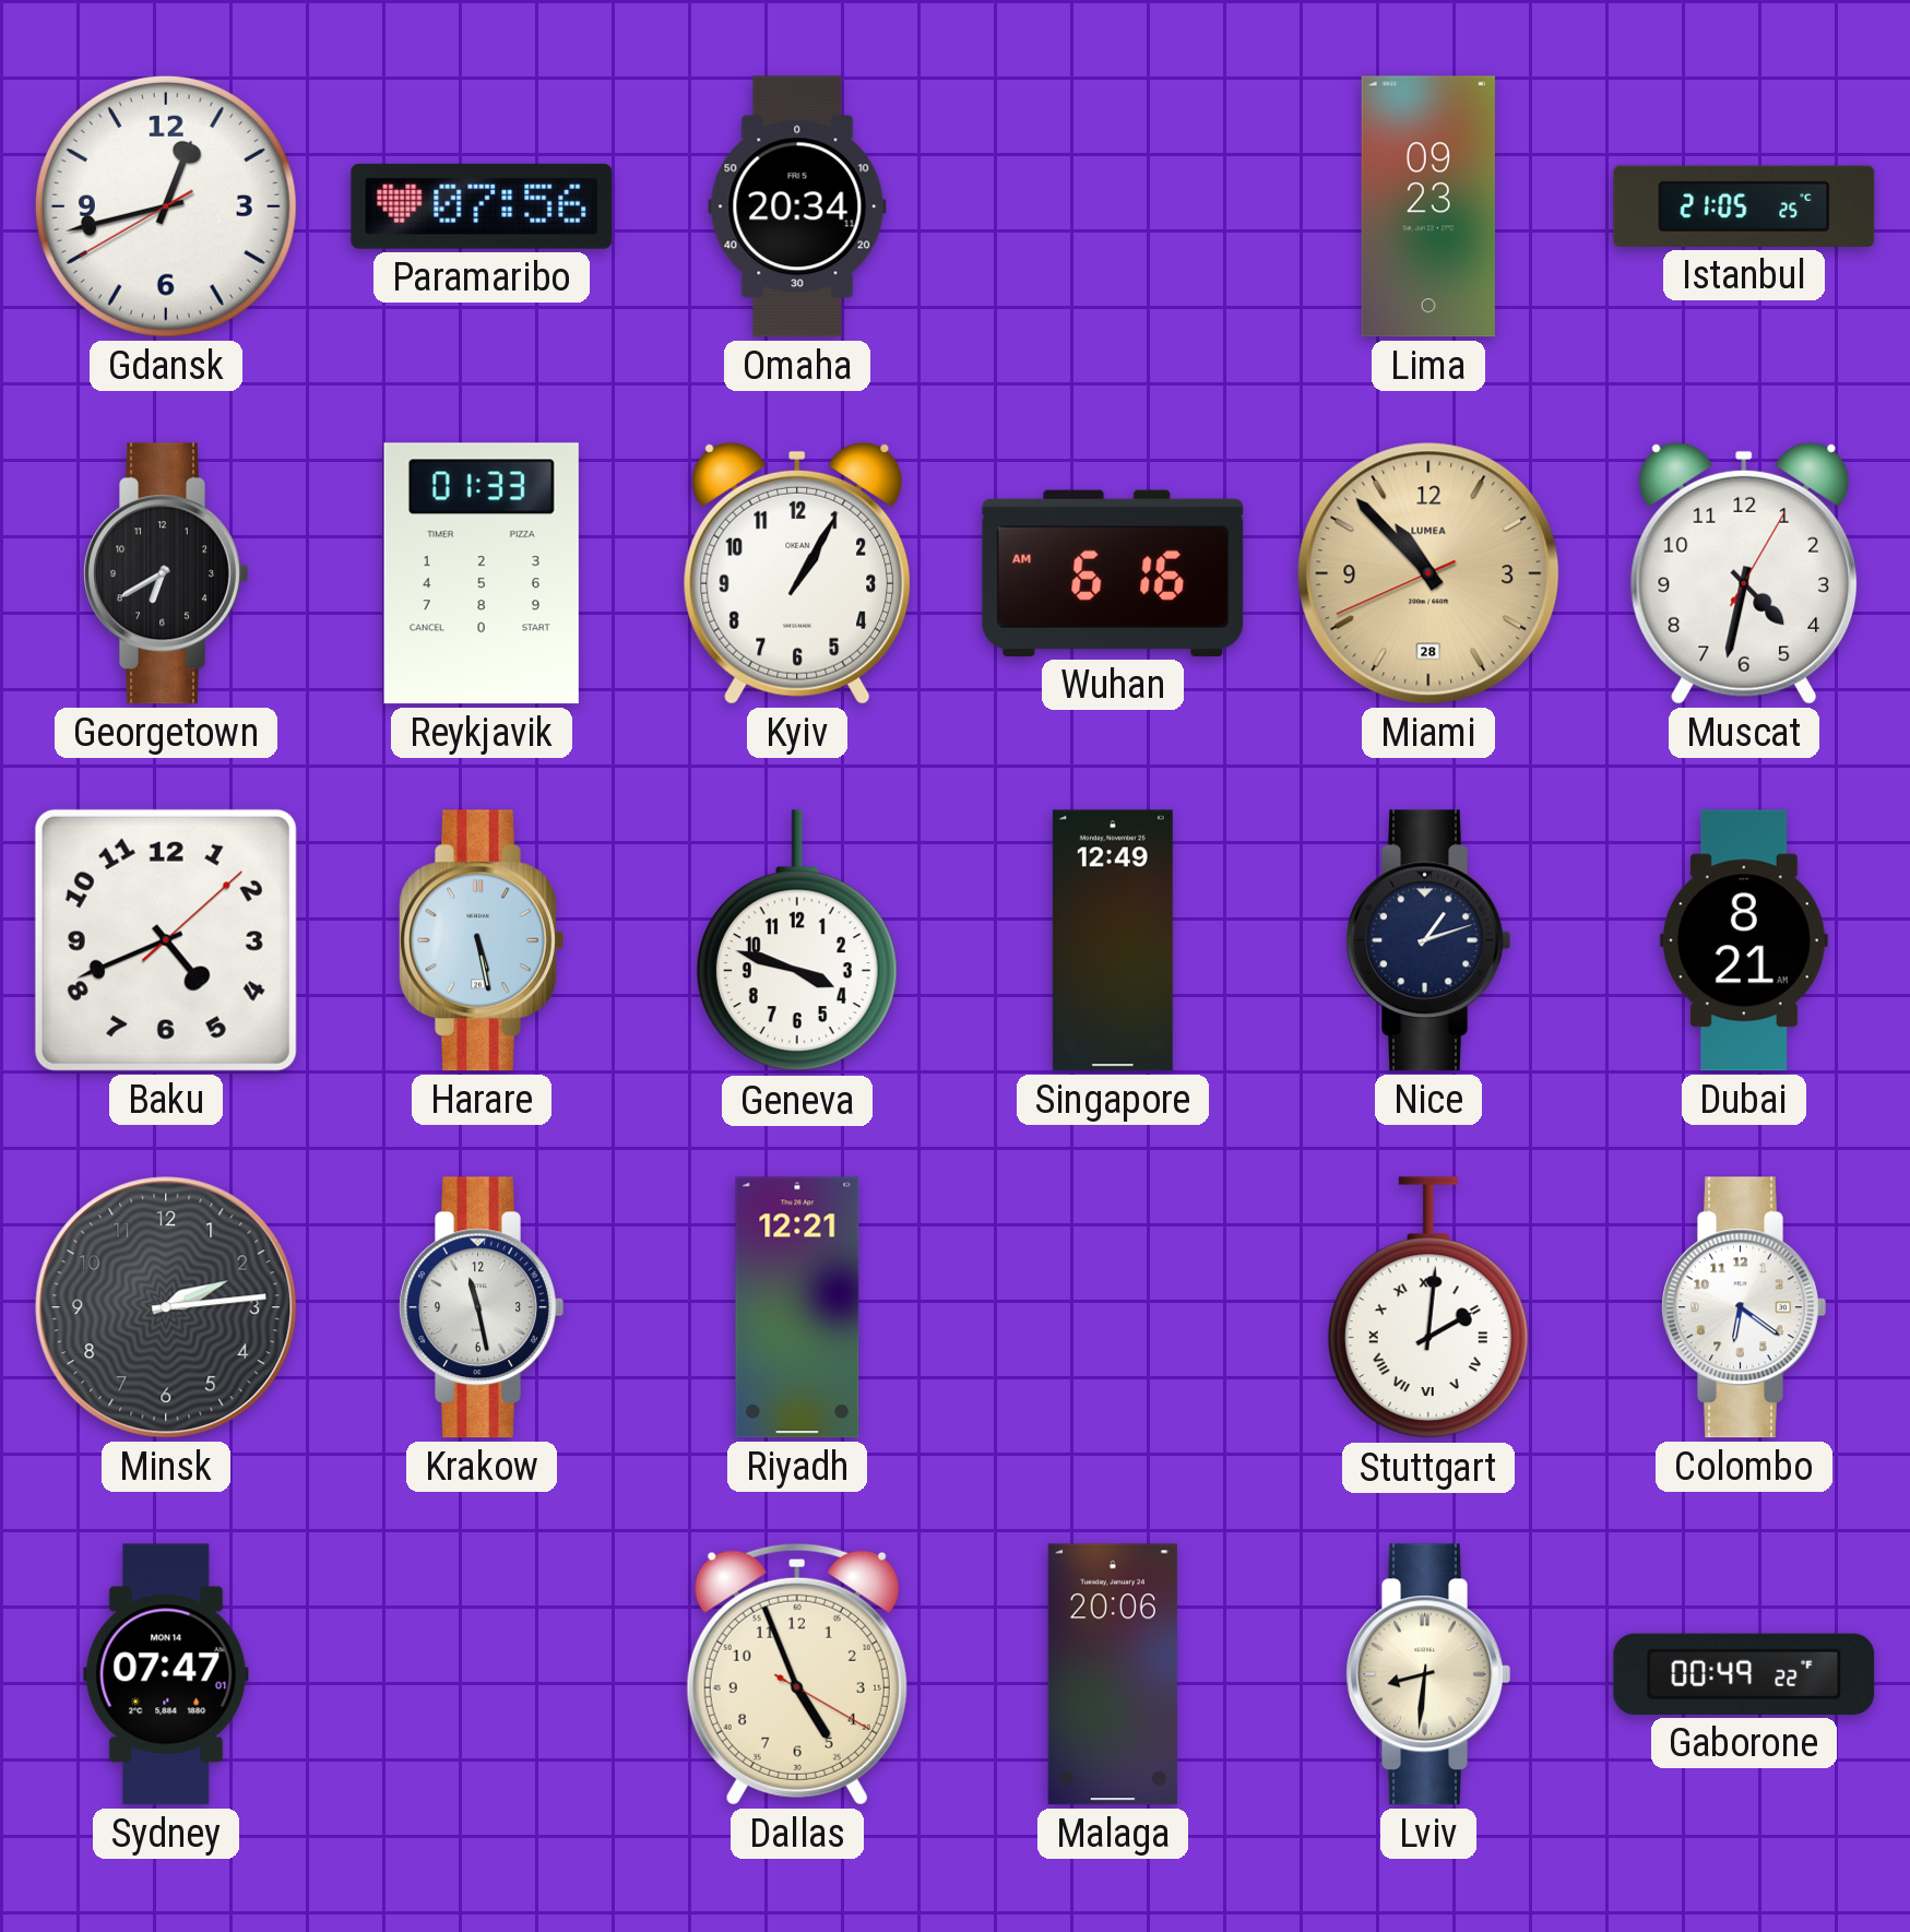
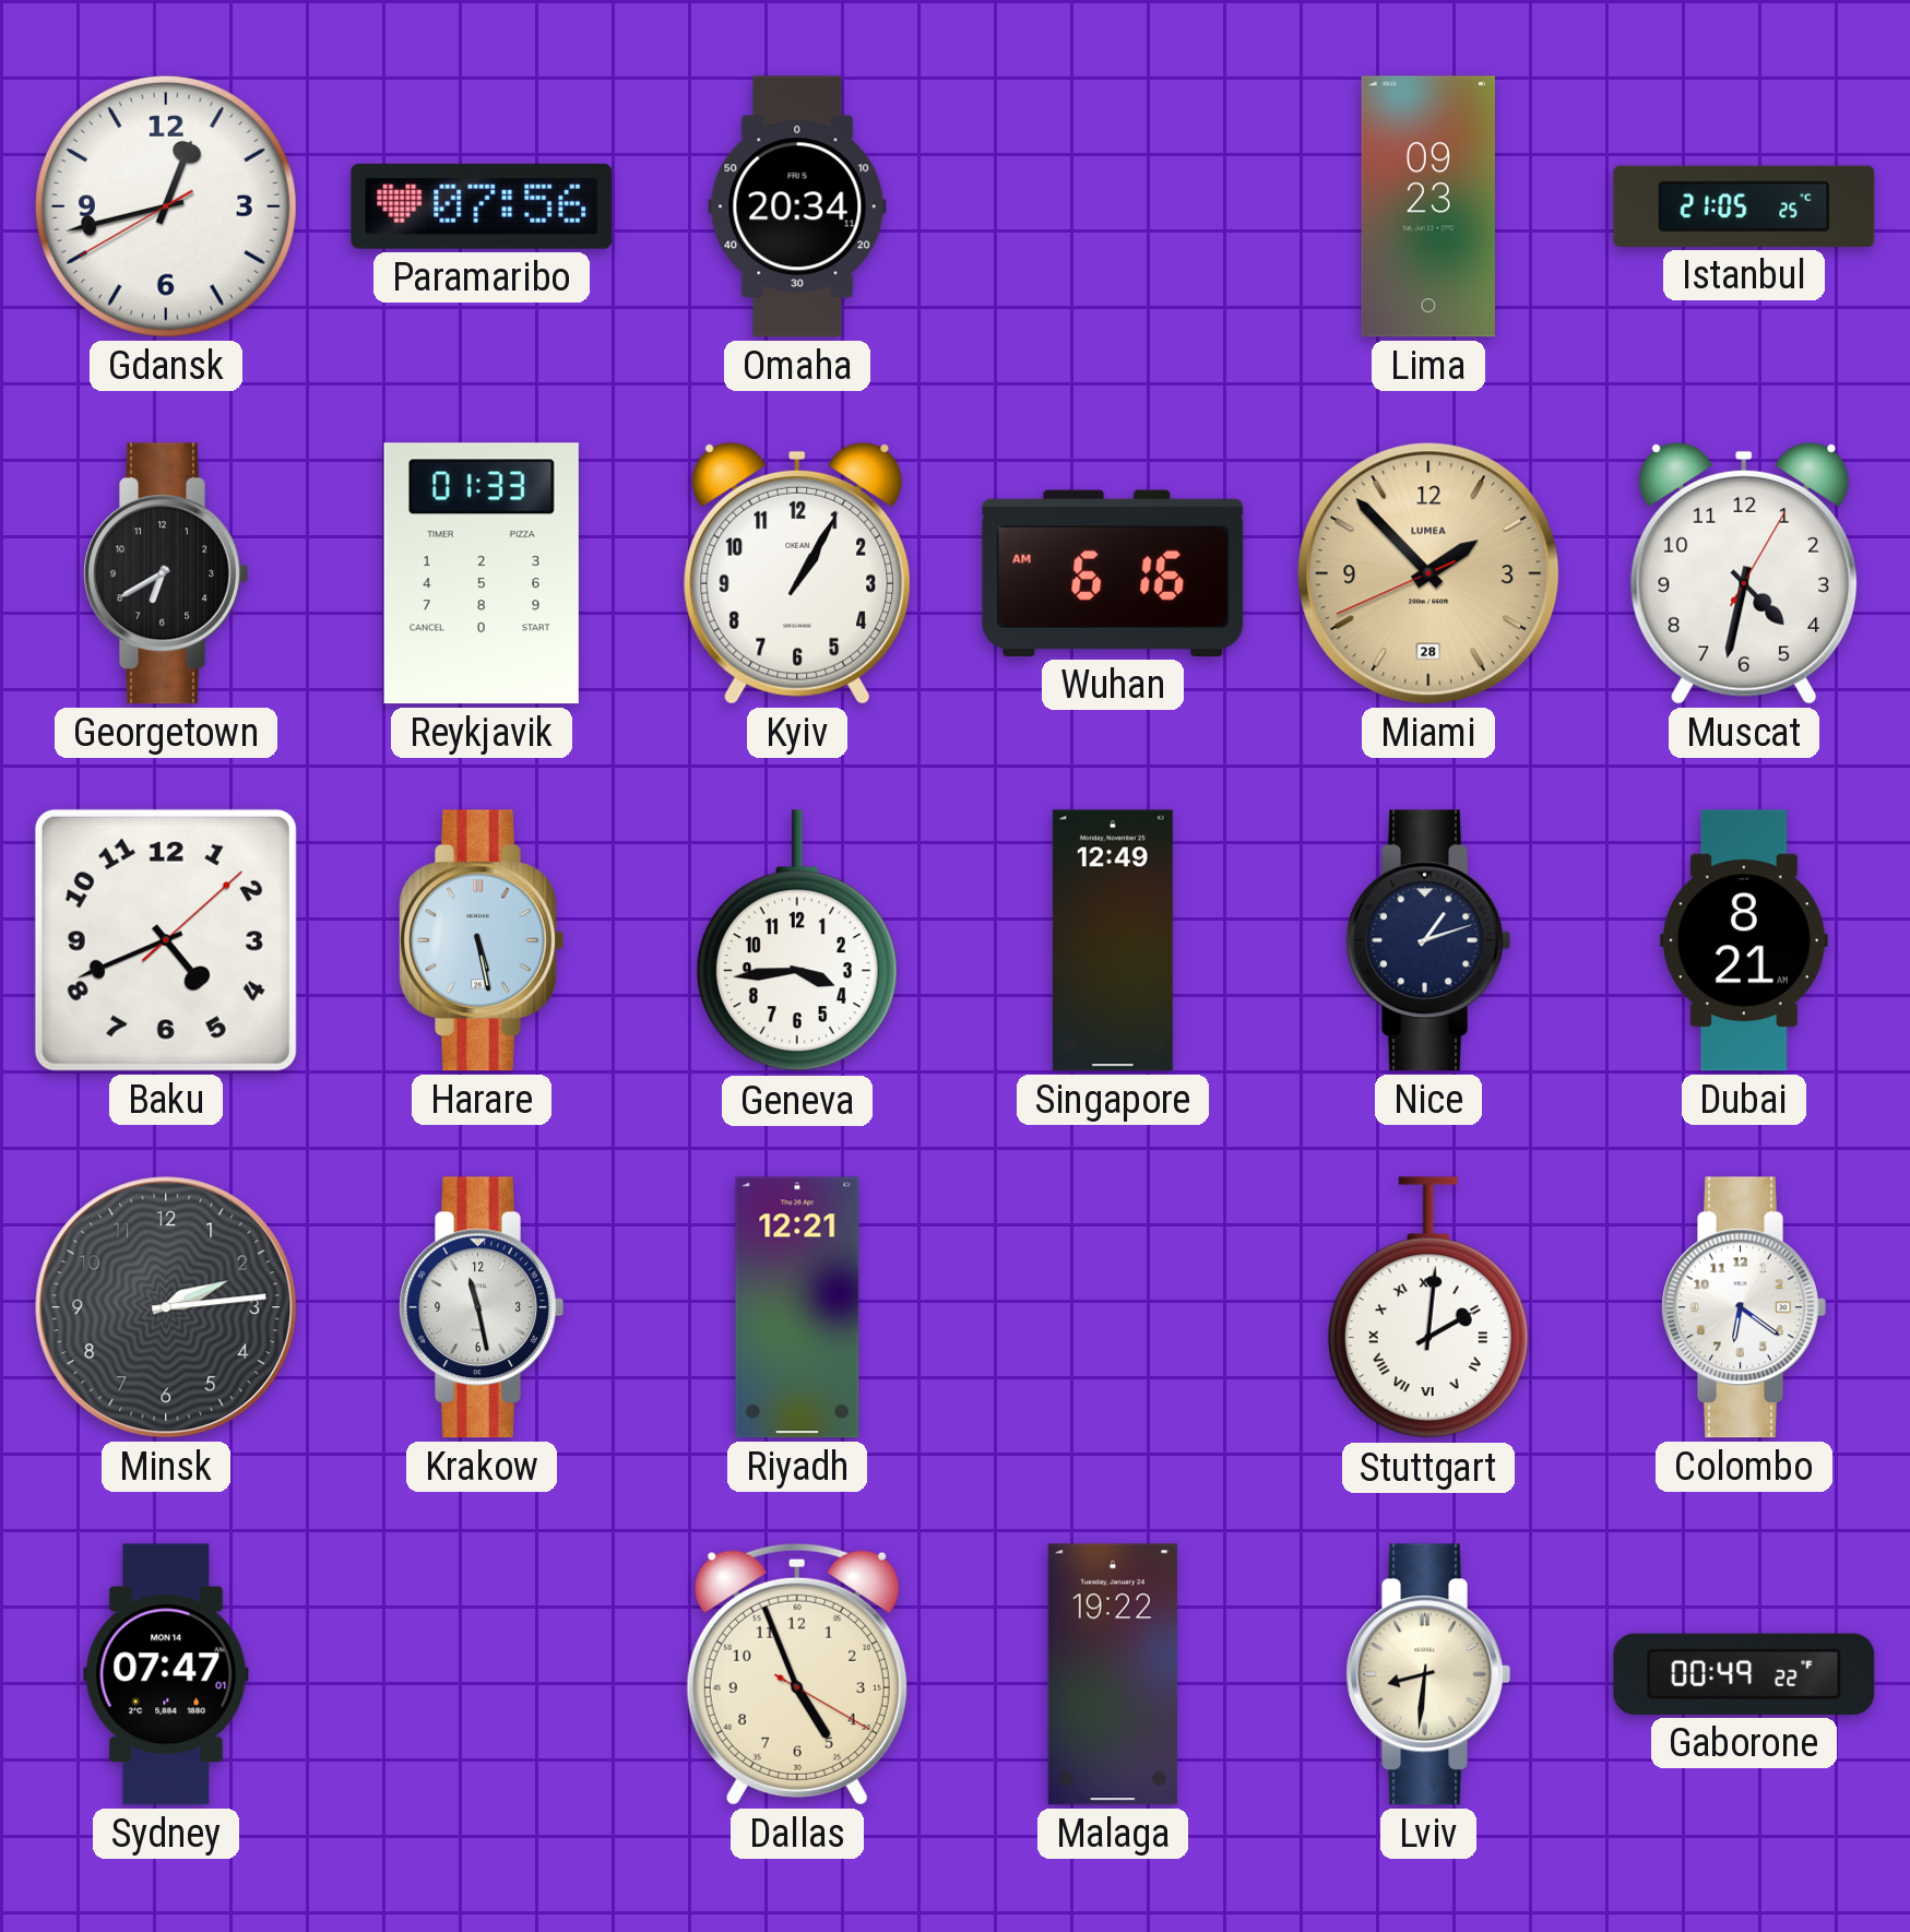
Miami: 10:52 -> 1:52
Geneva: 3:48 -> 3:44
Malaga: 20:06 -> 19:22
